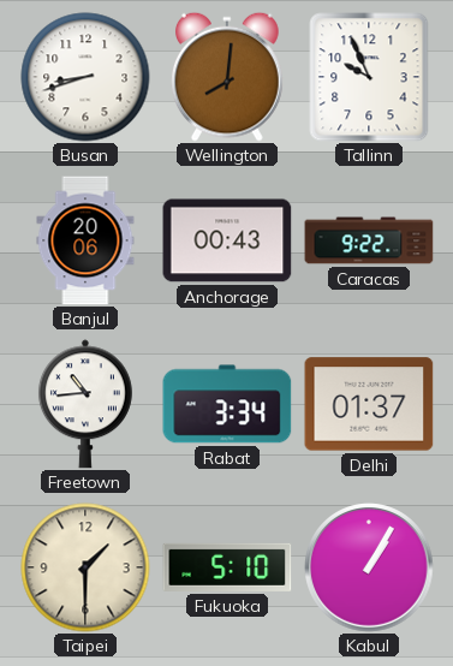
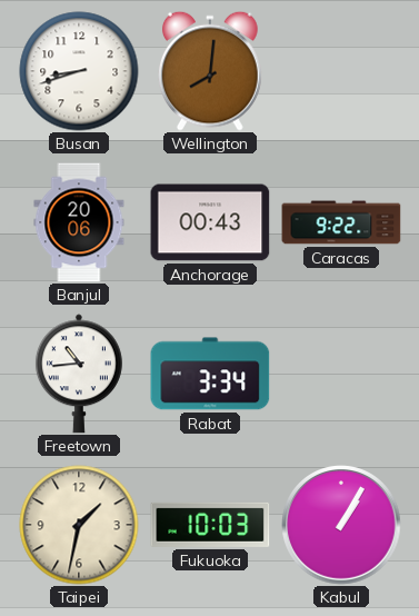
Tallinn: 9:56 -> none
Delhi: 01:37 -> none
Taipei: 1:30 -> 1:32
Fukuoka: 5:10 -> 10:03
